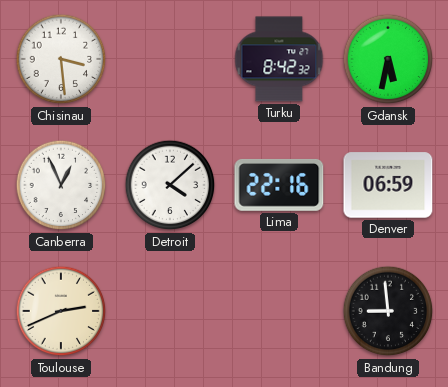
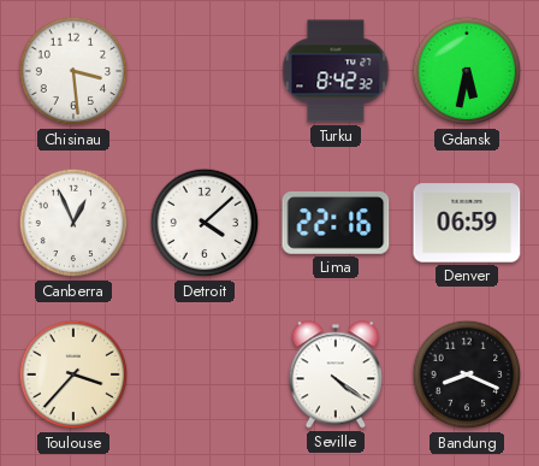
Toulouse: 2:41 -> 3:37
Seville: none -> 4:21
Bandung: 8:59 -> 8:19
